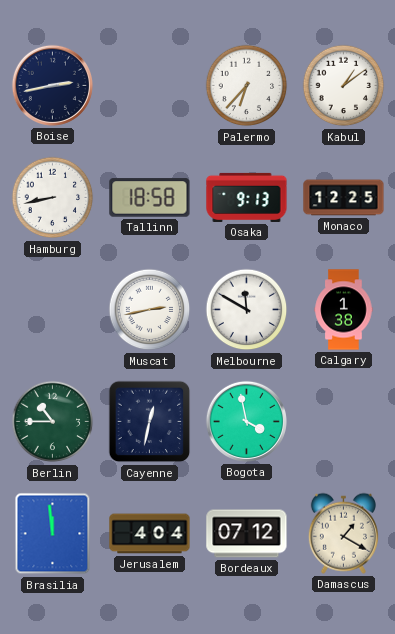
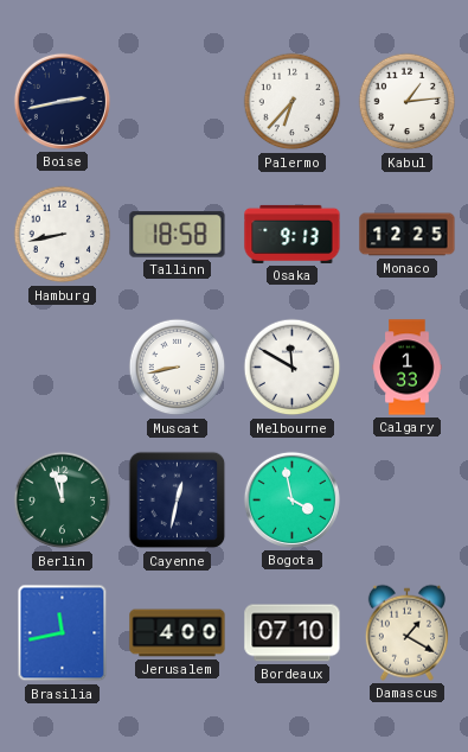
Kabul: 1:09 -> 1:14
Muscat: 2:43 -> 8:43
Calgary: 1:38 -> 1:33
Berlin: 10:45 -> 11:57
Brasilia: 11:59 -> 11:43
Jerusalem: 4:04 -> 4:00
Bordeaux: 07:12 -> 07:10
